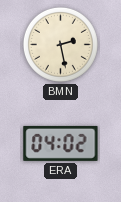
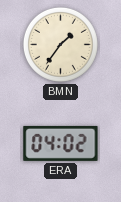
BMN: 2:28 -> 1:36
